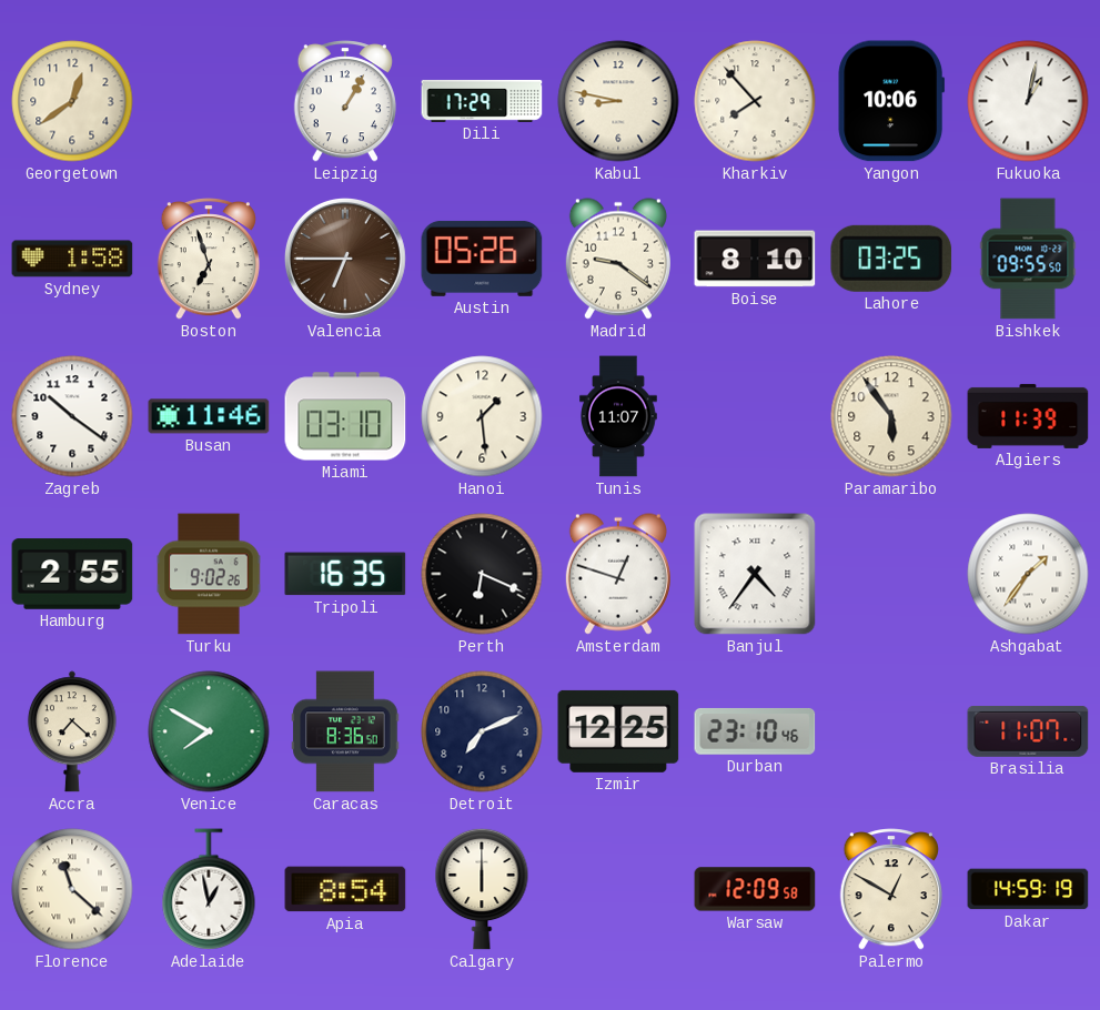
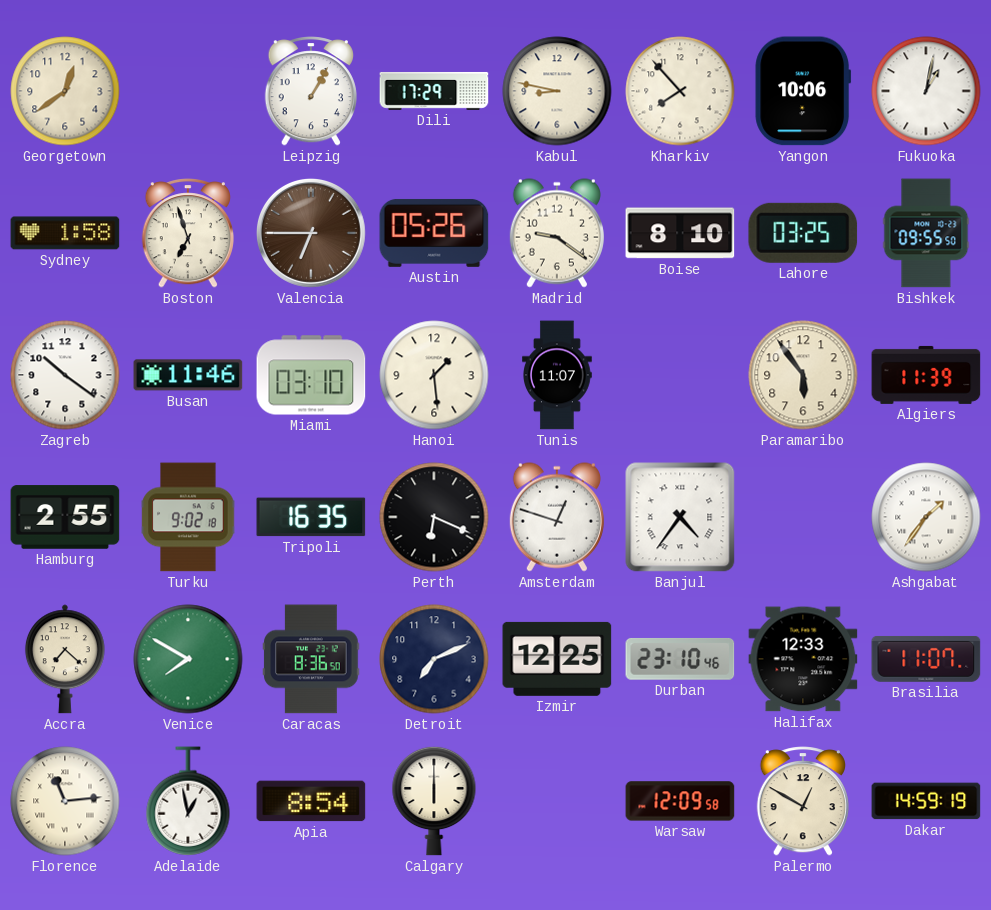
Turku: 9:02:26 -> 9:02:18
Halifax: none -> 12:33
Florence: 11:22 -> 11:14
